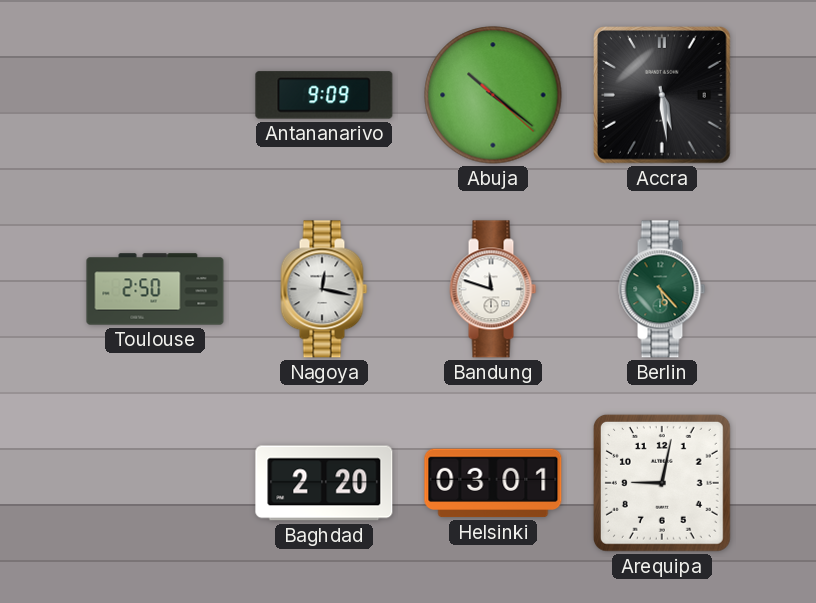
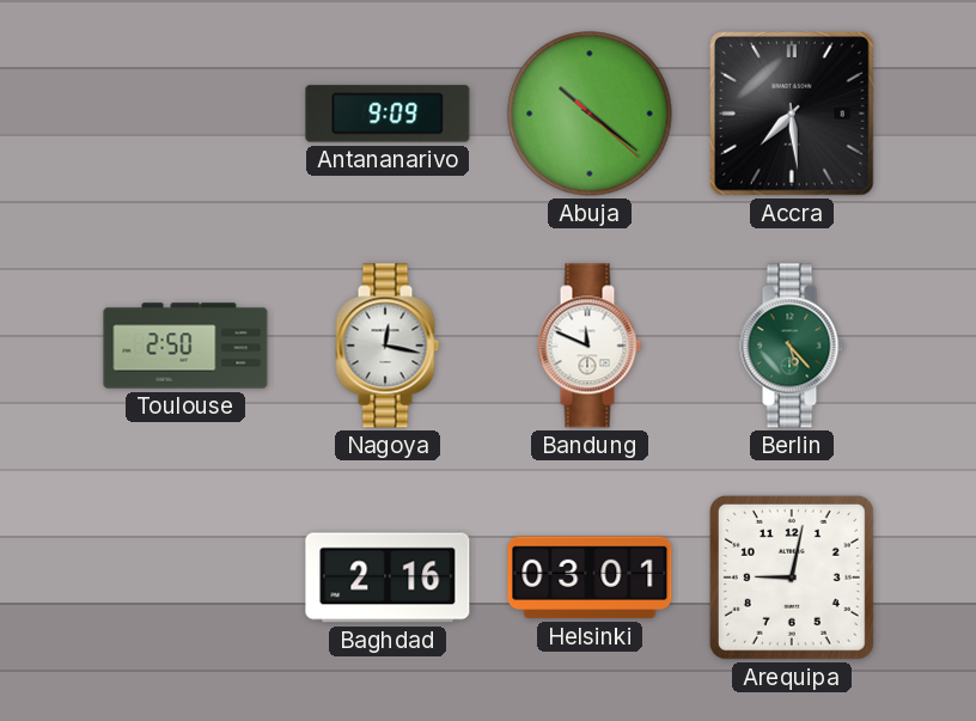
Accra: 5:29 -> 7:29
Bandung: 11:48 -> 11:49
Baghdad: 2:20 -> 2:16
